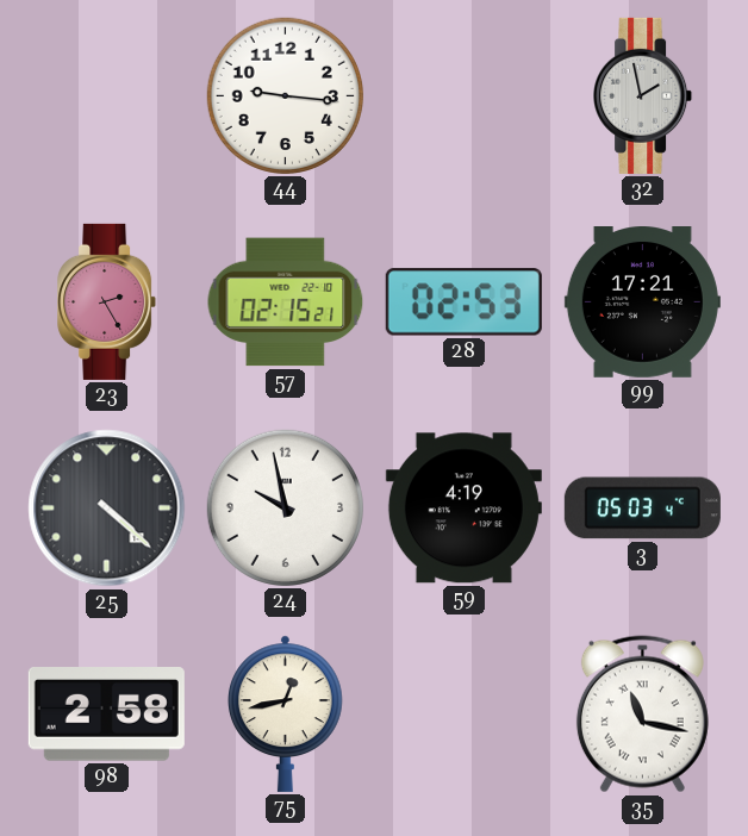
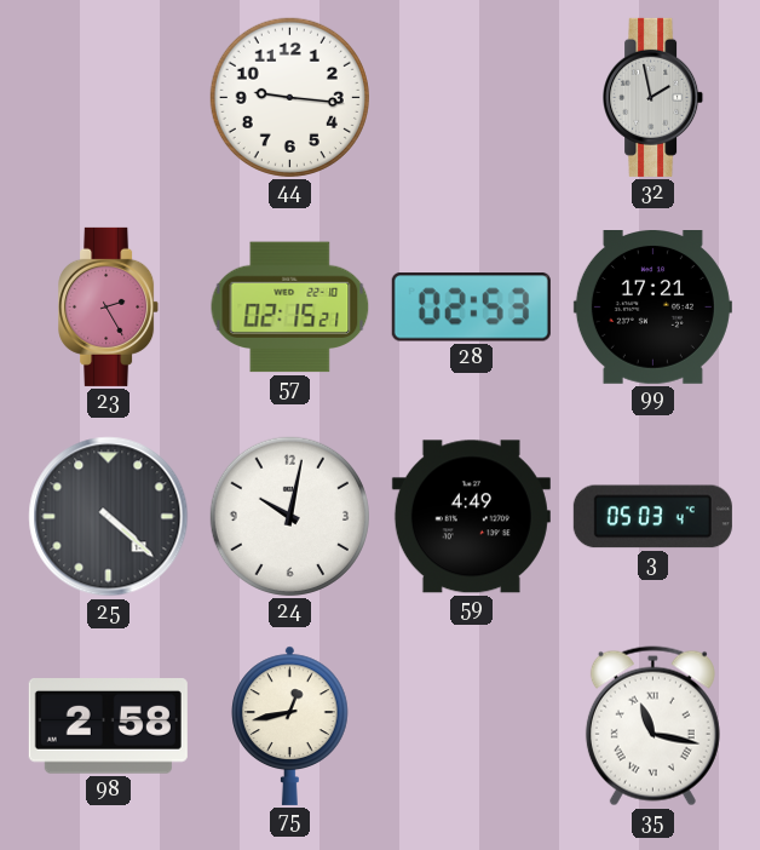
24: 9:58 -> 10:02
59: 4:19 -> 4:49
